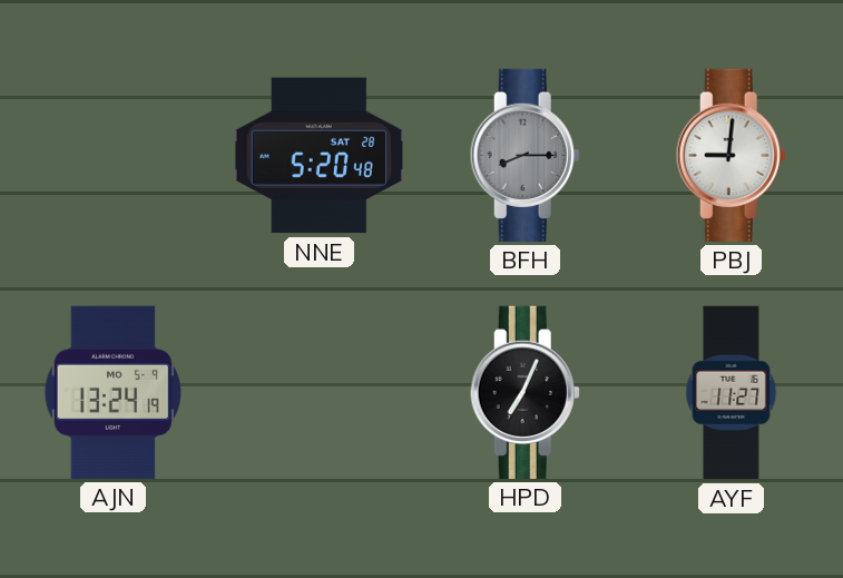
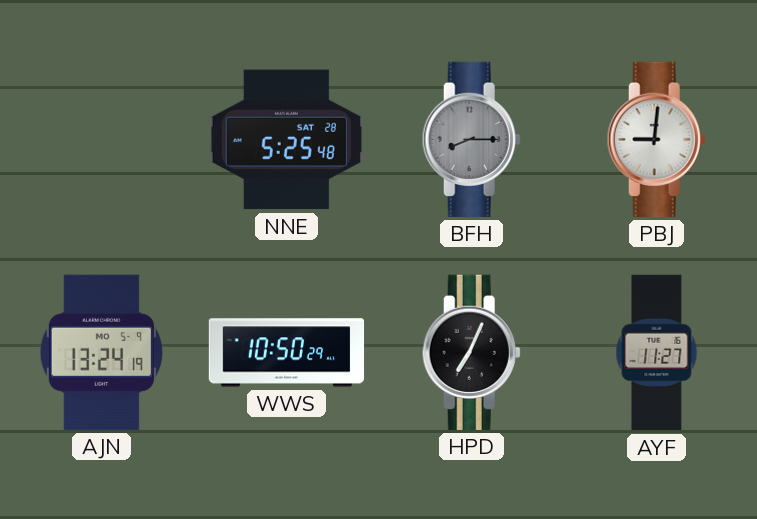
NNE: 5:20 -> 5:25
WWS: none -> 10:50
